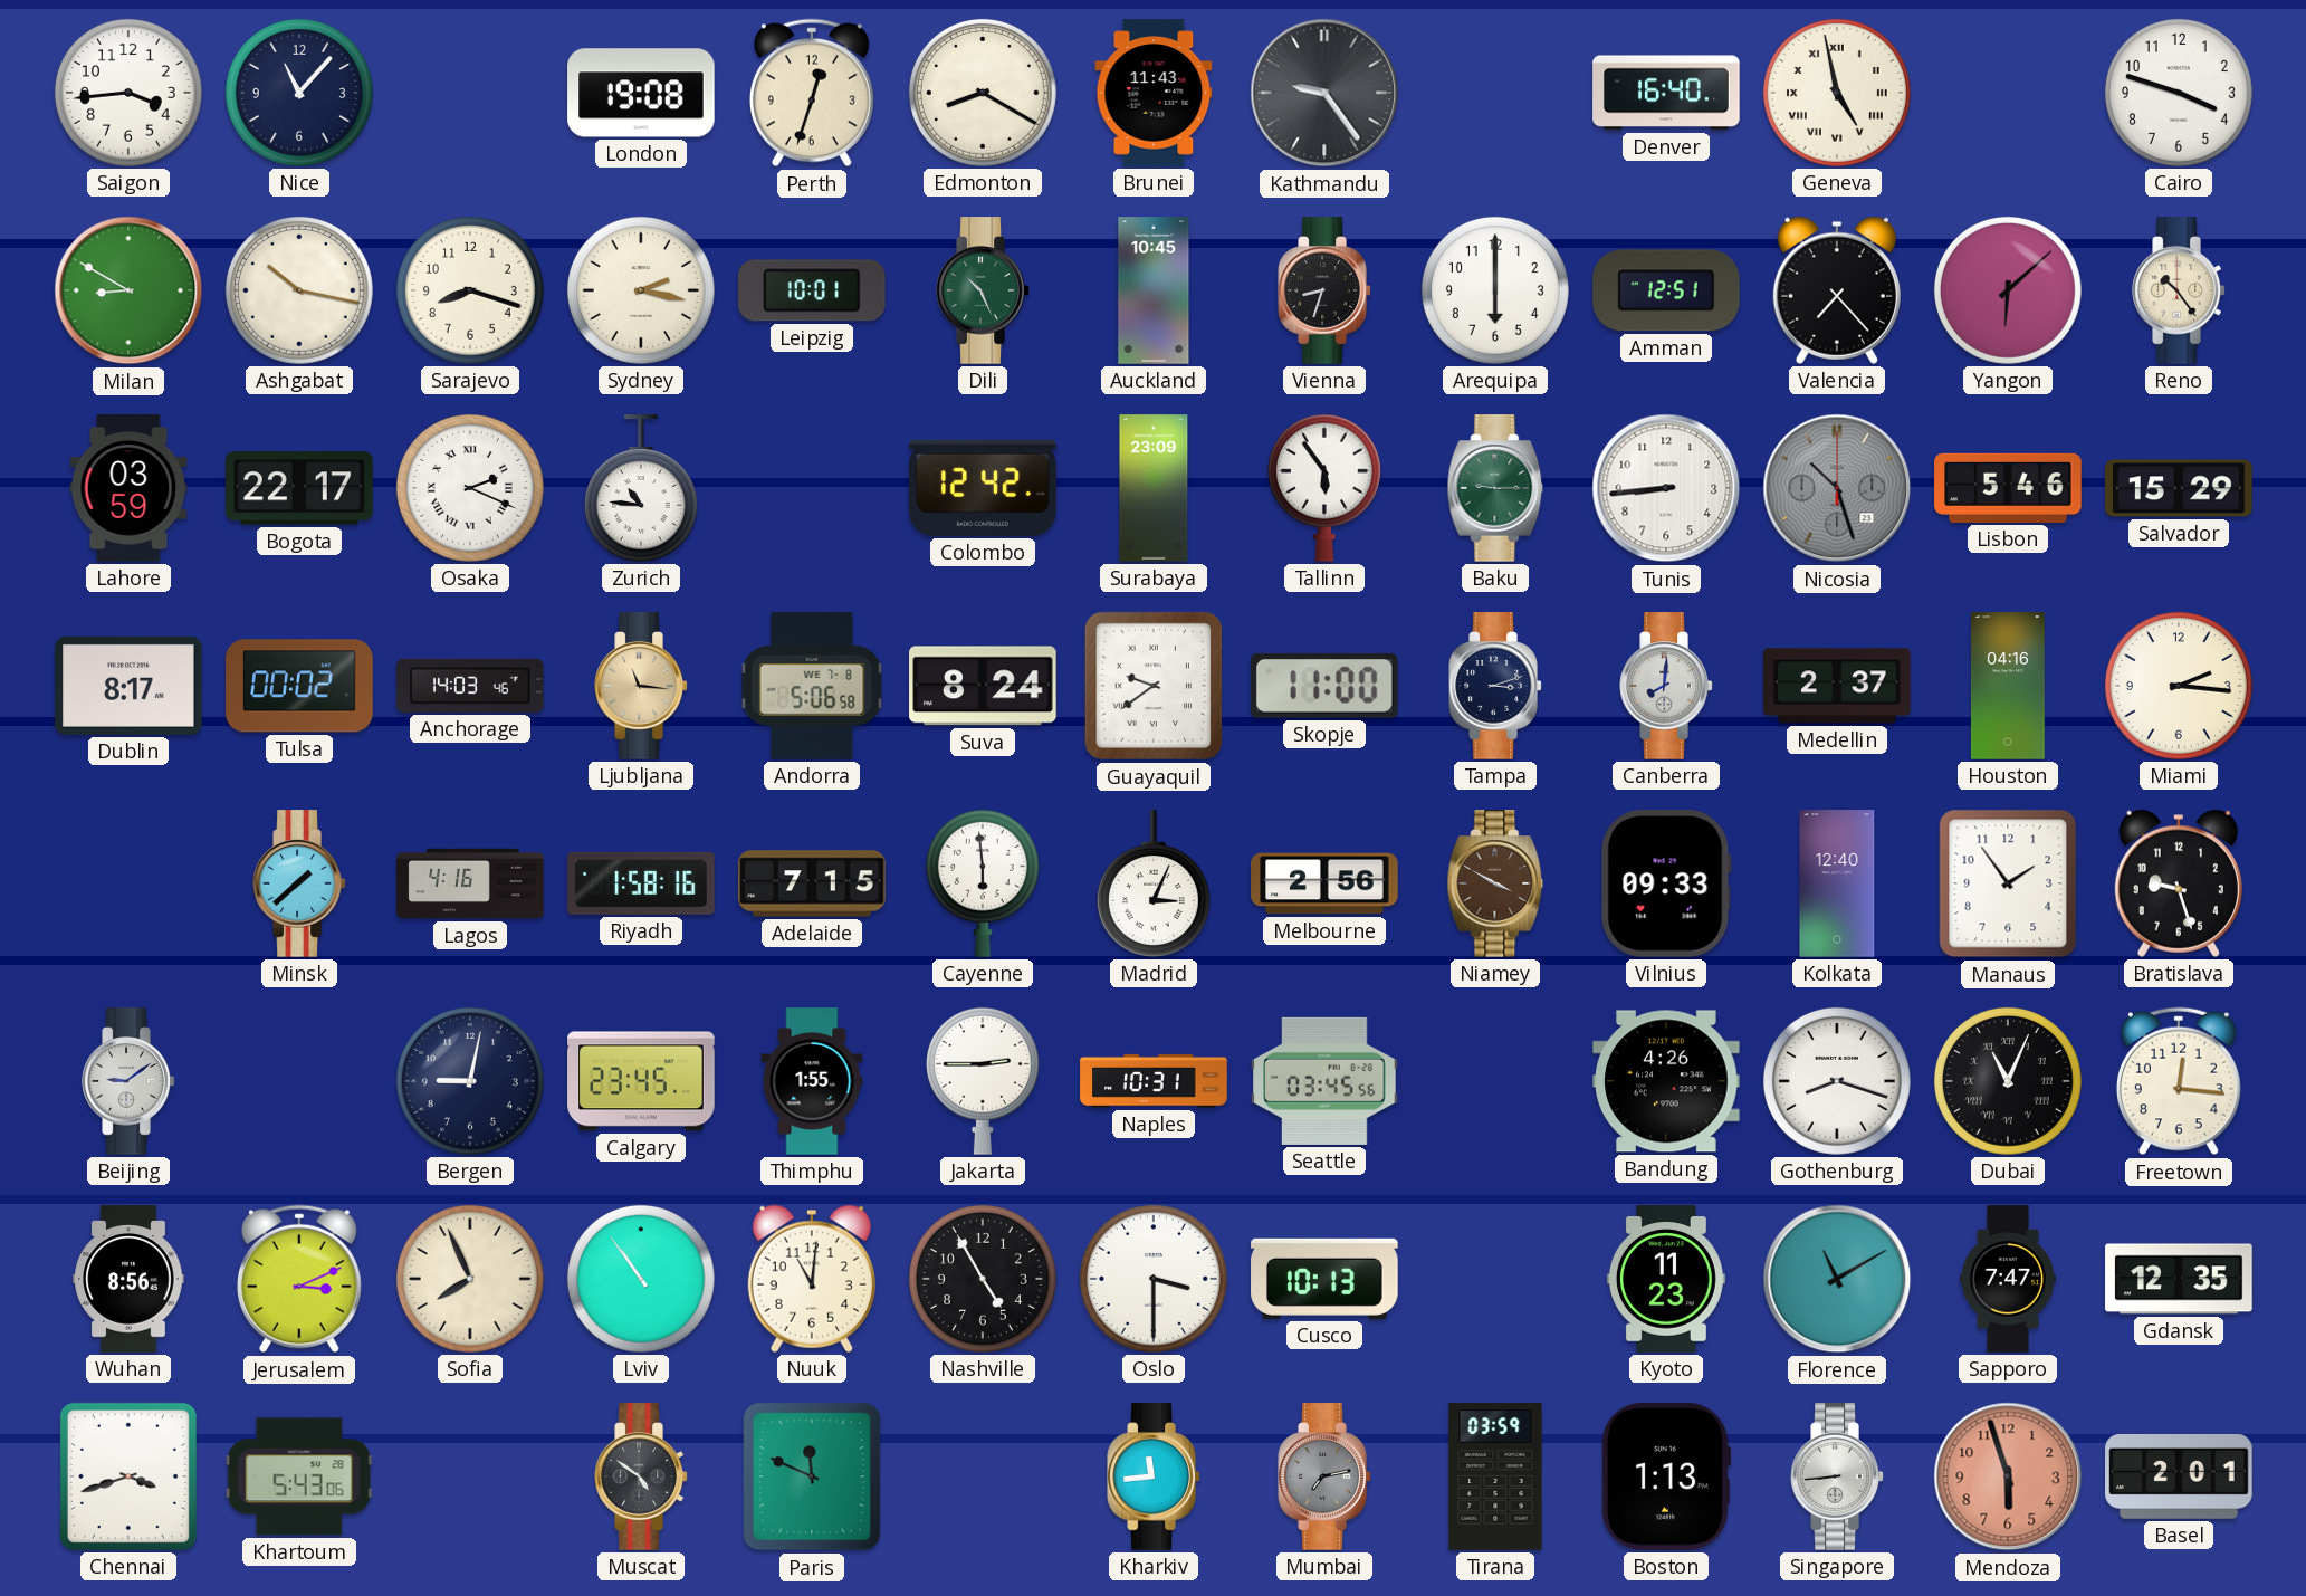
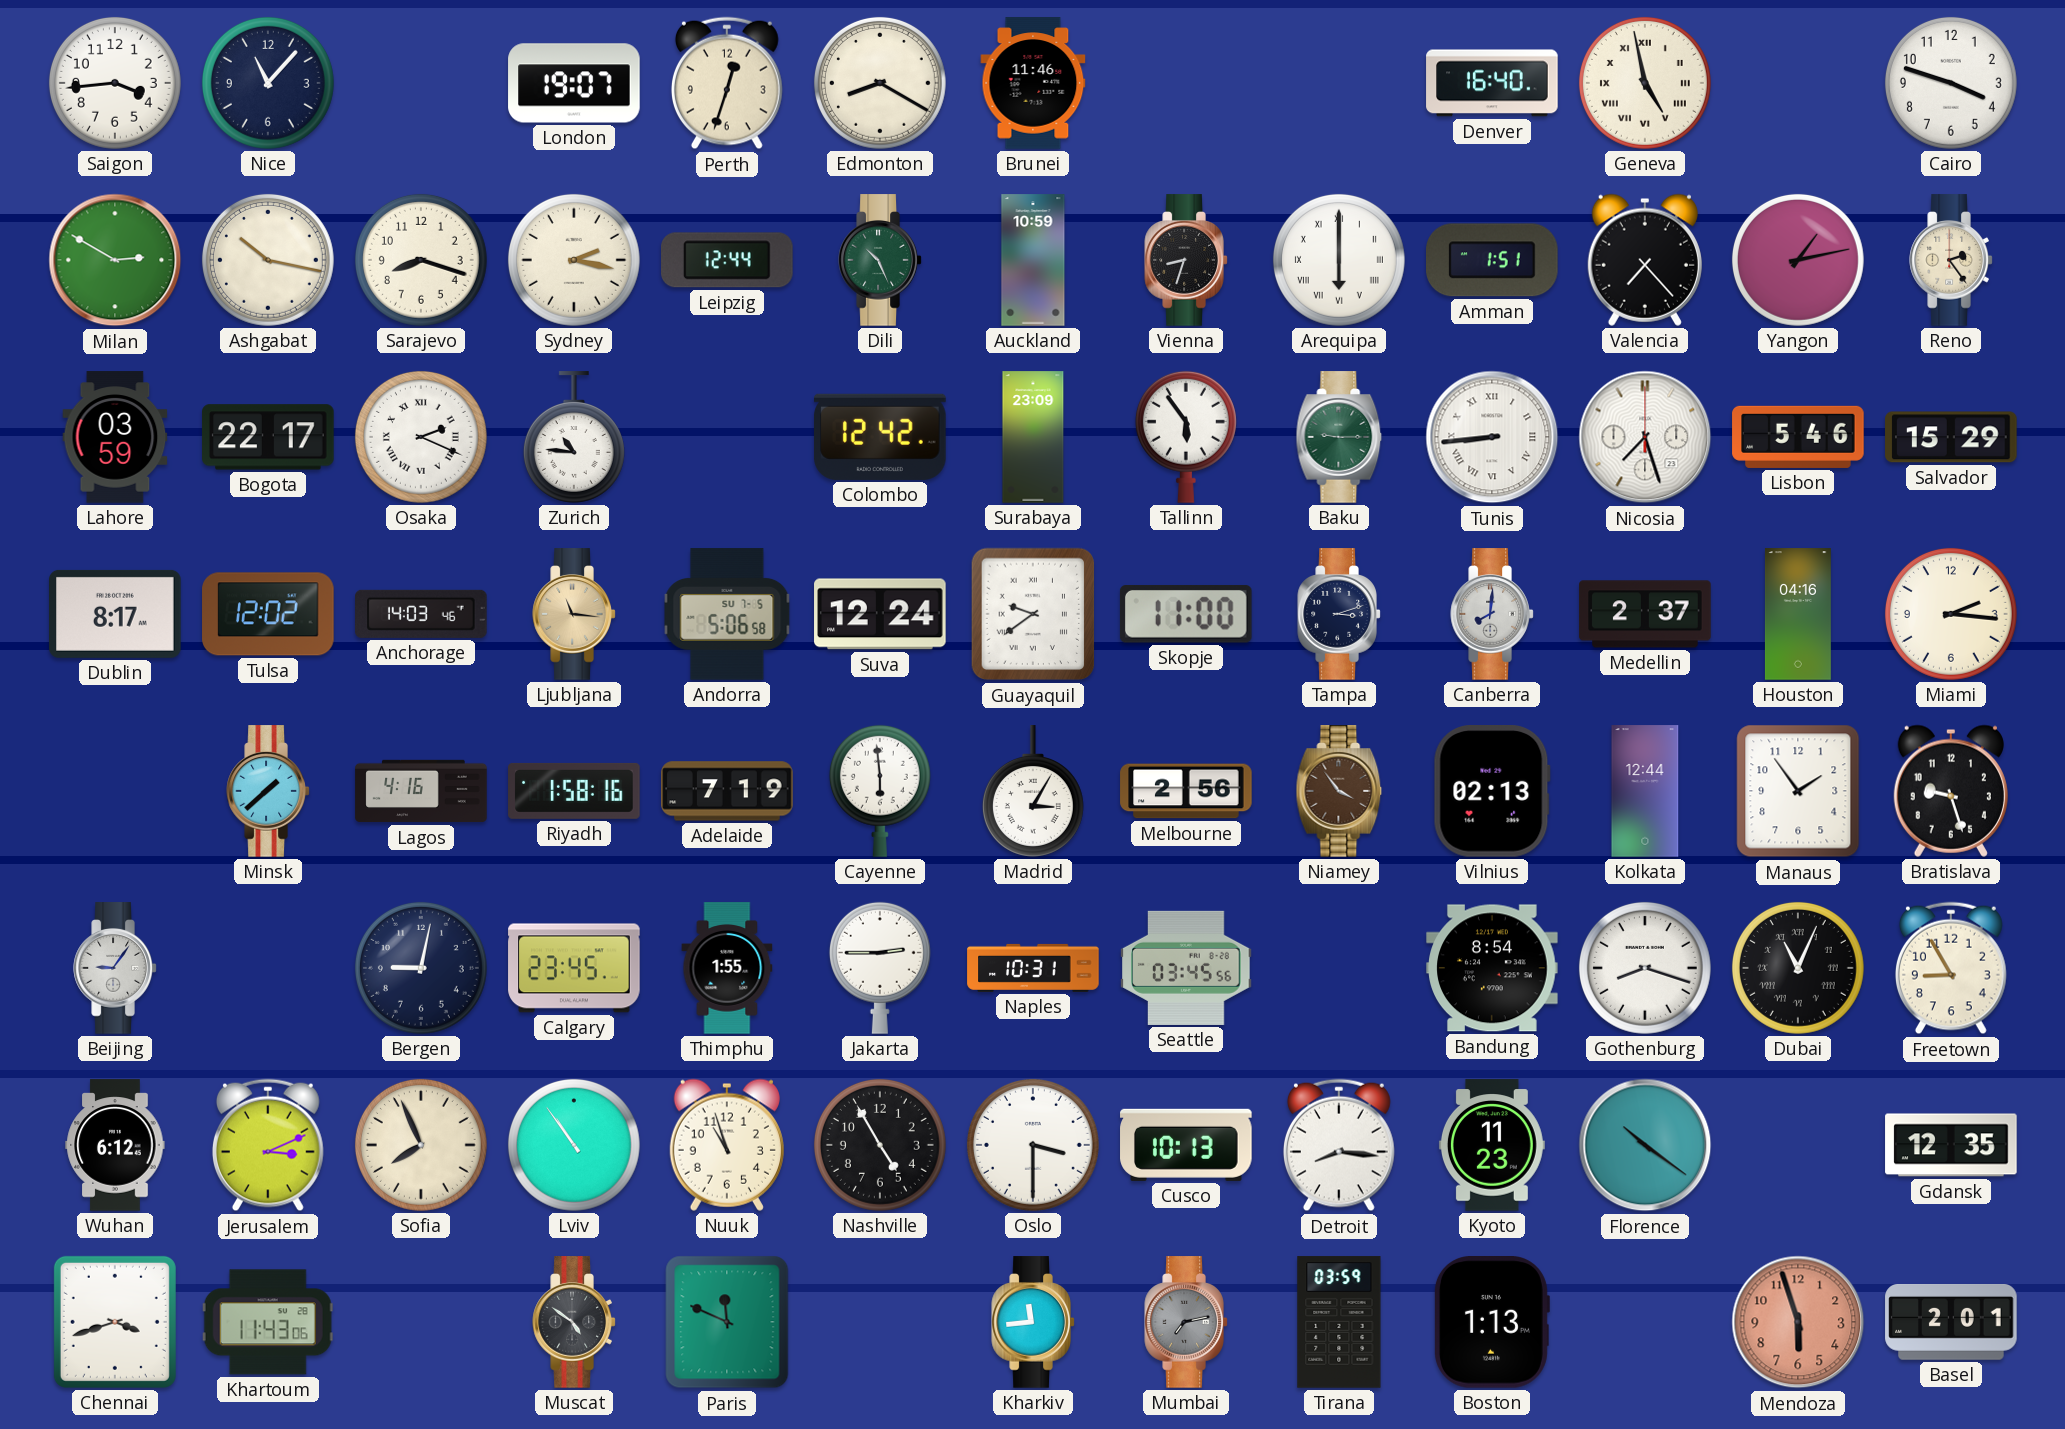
London: 19:08 -> 19:07
Brunei: 11:43 -> 11:46
Kathmandu: 9:24 -> none
Milan: 8:50 -> 2:50
Leipzig: 10:01 -> 12:44
Auckland: 10:45 -> 10:59
Arequipa numerals: Arabic -> Roman
Amman: 12:51 -> 1:51
Yangon: 6:08 -> 1:13
Reno: 10:24 -> 2:24
Tunis numerals: Arabic -> Roman
Nicosia: 10:27 -> 7:27
Nicosia dial: grey -> white
Tulsa: 00:02 -> 12:02
Andorra date: WE 7-8 -> SU 7-5
Suva: 8:24 -> 12:24
Adelaide: 7:15 -> 7:19
Madrid: 3:04 -> 3:05
Niamey: 3:50 -> 3:54
Vilnius: 09:33 -> 02:13
Kolkata: 12:40 -> 12:44
Beijing: 9:09 -> 9:06
Bandung: 4:26 -> 8:54
Freetown: 12:16 -> 8:55
Wuhan: 8:56 -> 6:12
Nuuk: 11:01 -> 10:57
Detroit: none -> 8:16
Florence: 11:10 -> 10:21
Sapporo: 7:47 -> none
Khartoum: 5:43 -> 11:43
Singapore: 8:44 -> none
